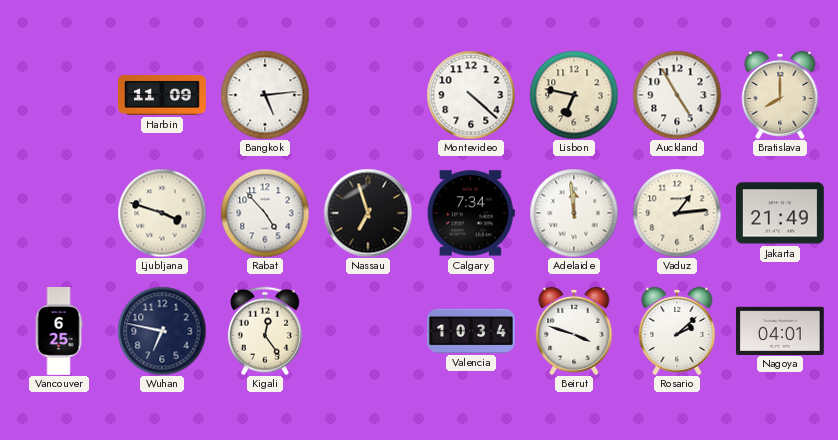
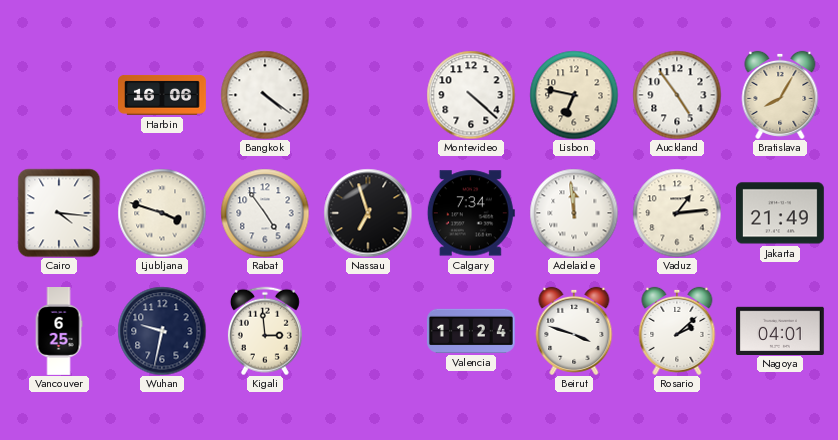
Harbin: 11:09 -> 16:06
Bangkok: 5:14 -> 4:21
Auckland: 4:55 -> 4:54
Bratislava: 8:00 -> 8:05
Cairo: none -> 4:16
Rabat: 4:53 -> 4:54
Wuhan: 6:47 -> 9:32
Kigali: 12:24 -> 2:59
Valencia: 10:34 -> 11:24
